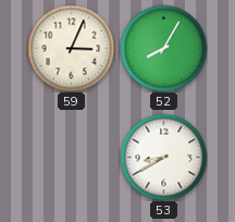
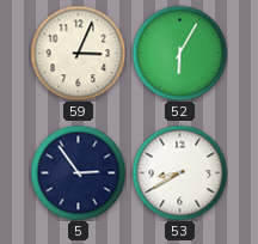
52: 8:05 -> 6:05
5: none -> 2:54
